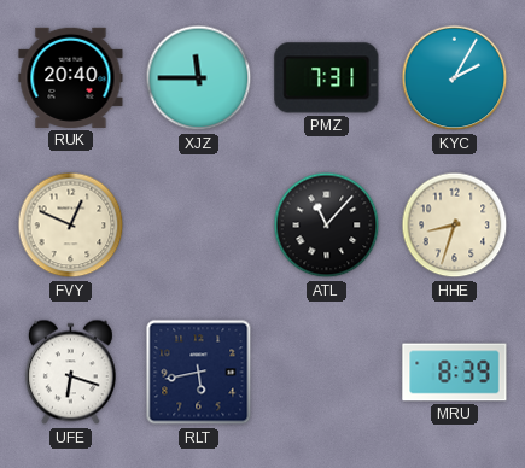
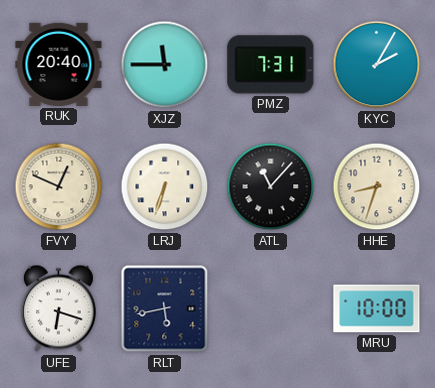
LRJ: none -> 6:33
MRU: 8:39 -> 10:00
